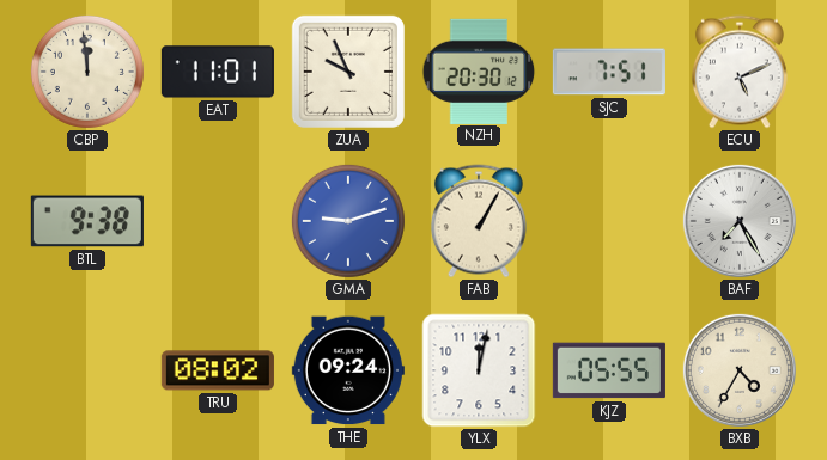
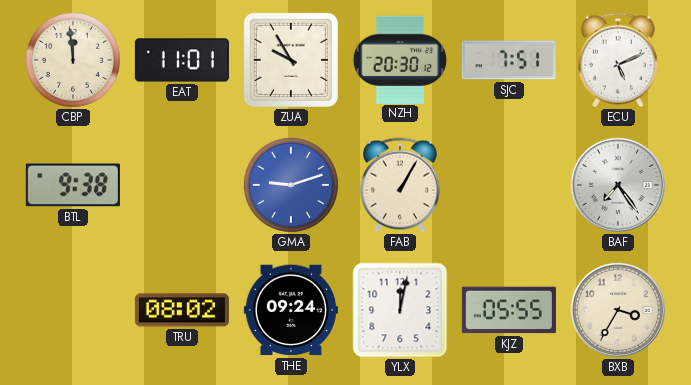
ZUA: 9:56 -> 9:55
BAF: 7:25 -> 7:24
BXB: 4:35 -> 3:35
